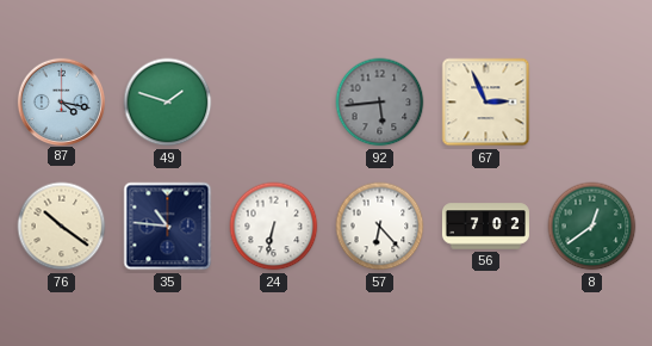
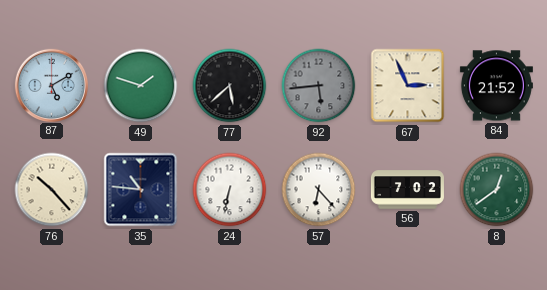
87: 4:17 -> 5:10
77: none -> 5:38
84: none -> 21:52
76: 10:21 -> 10:23
